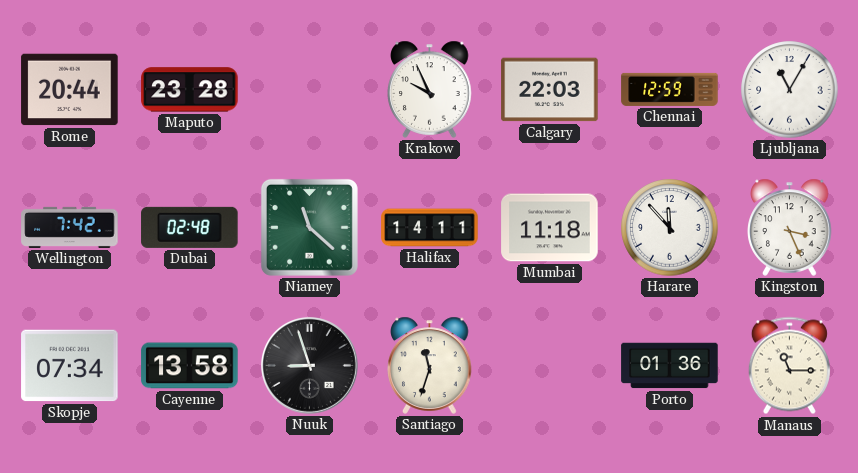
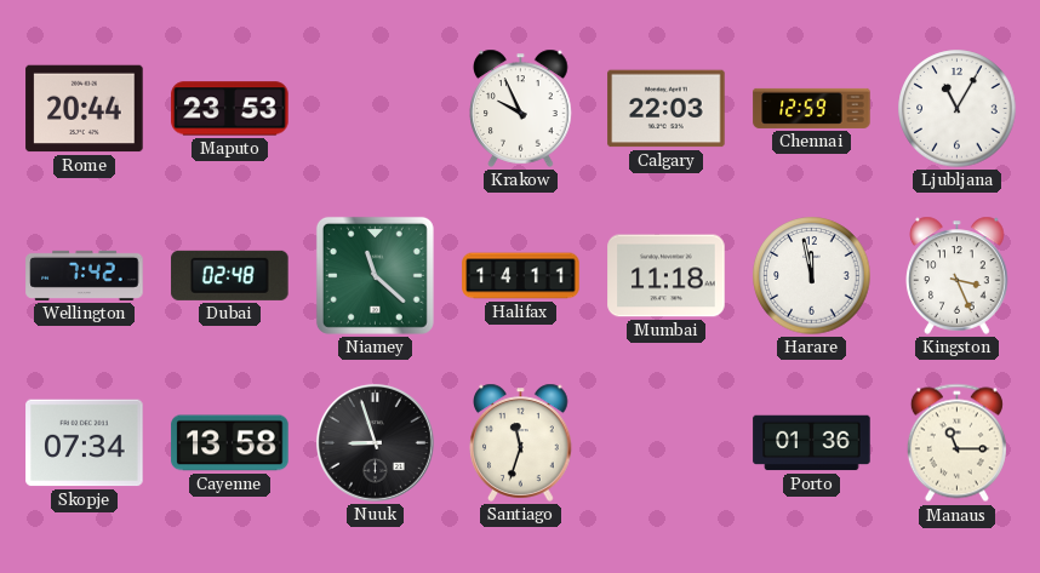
Maputo: 23:28 -> 23:53
Harare: 11:53 -> 11:58
